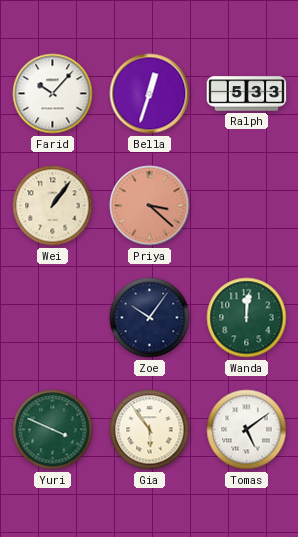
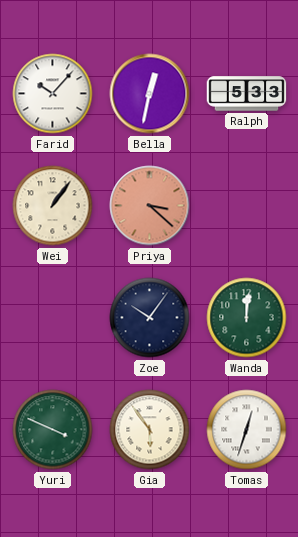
Bella: 12:33 -> 12:32
Tomas: 5:09 -> 12:33
